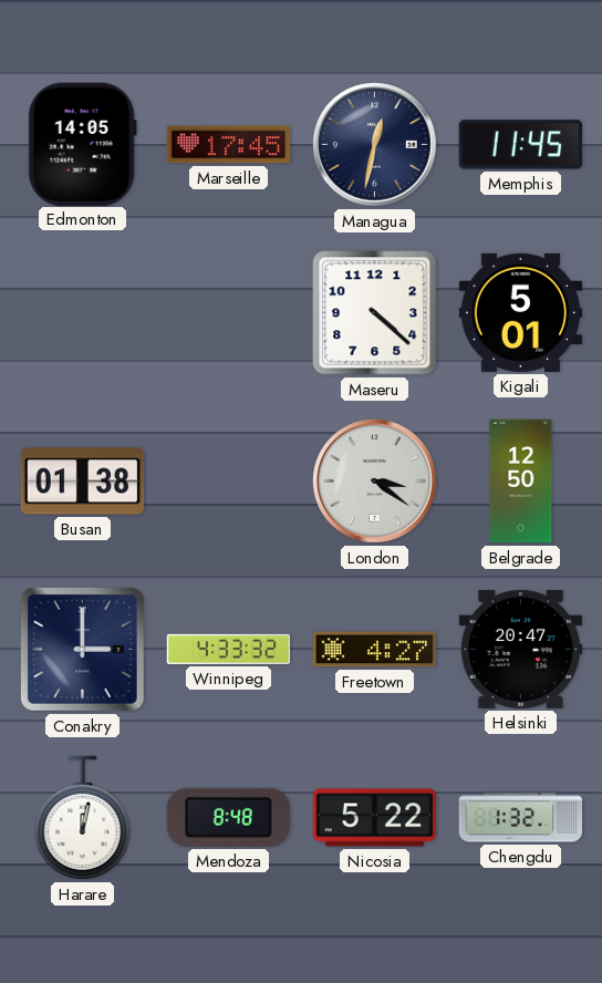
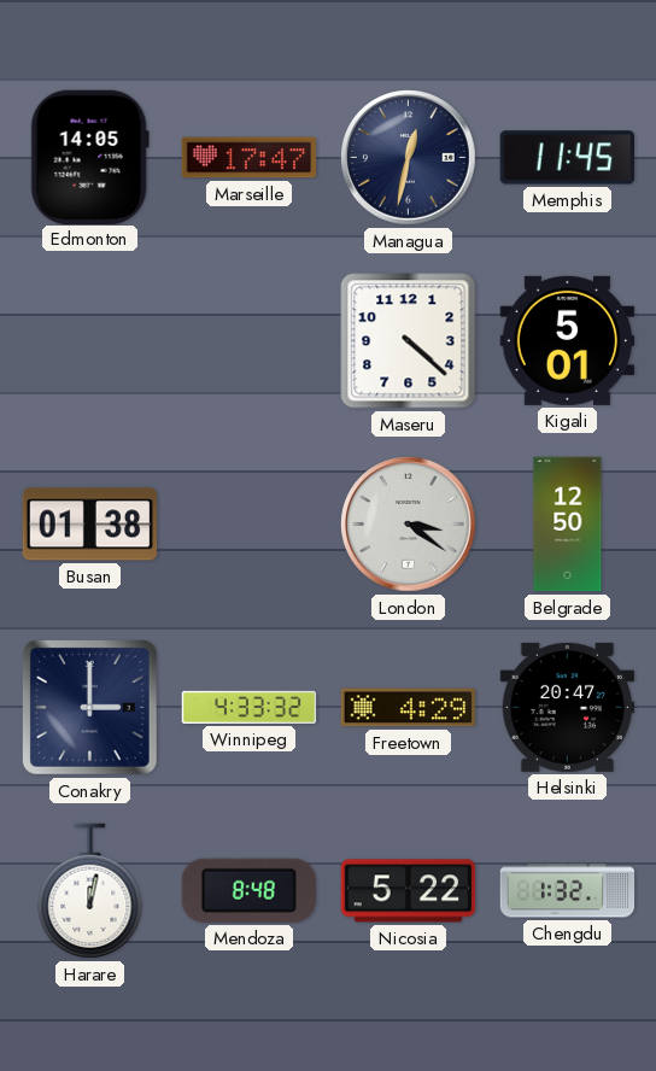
Marseille: 17:45 -> 17:47
Freetown: 4:27 -> 4:29
